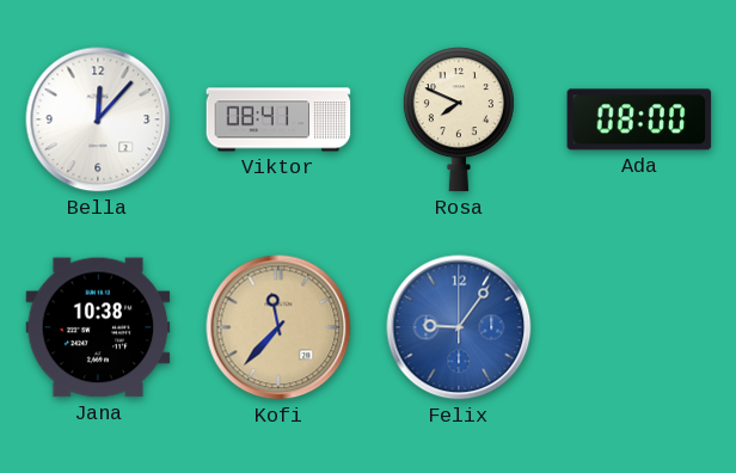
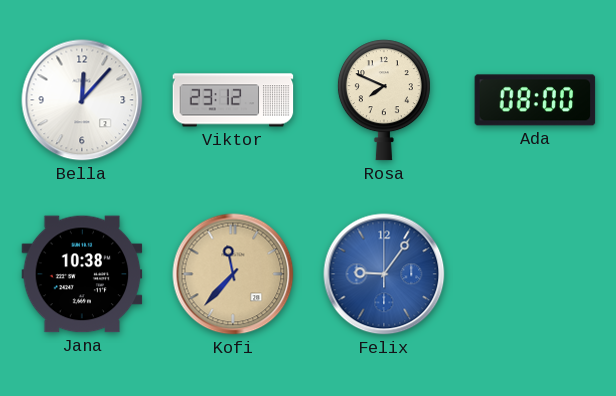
Viktor: 08:41 -> 23:12
